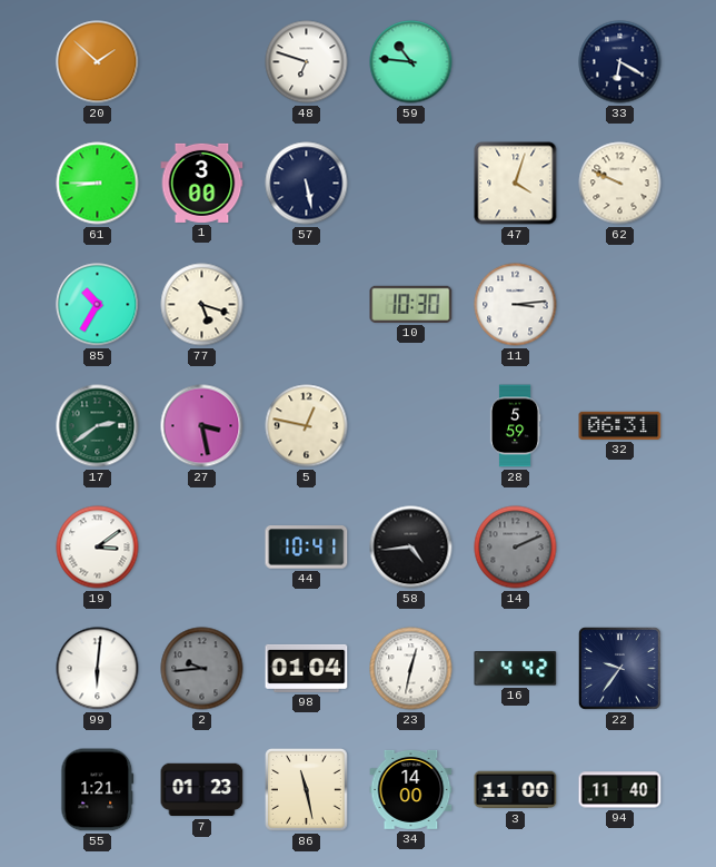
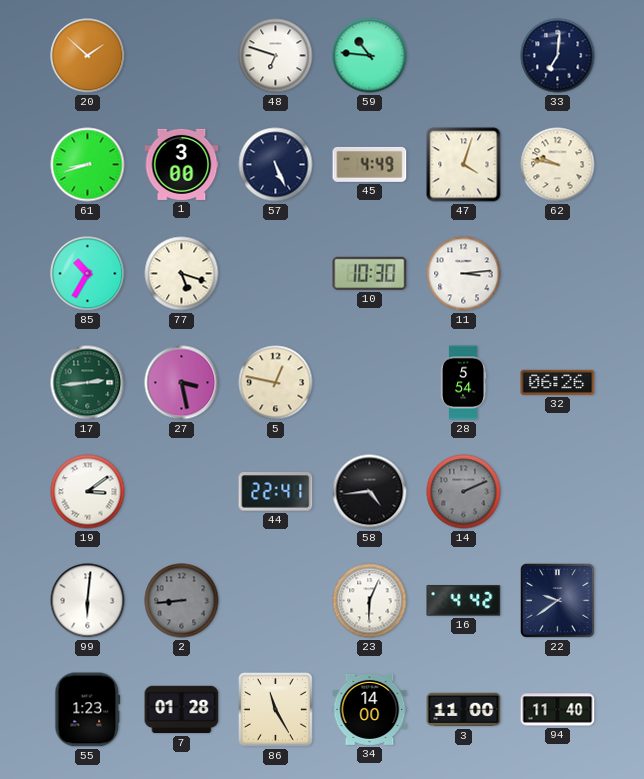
33: 6:20 -> 7:01
61: 8:45 -> 8:42
57: 5:28 -> 5:26
45: none -> 4:49
62: 9:49 -> 9:47
17: 2:39 -> 2:44
28: 5:59 -> 5:54
32: 06:31 -> 06:26
44: 10:41 -> 22:41
2: 9:44 -> 8:44
98: 01:04 -> none
23: 12:32 -> 6:04
22: 9:36 -> 9:39
55: 1:21 -> 1:23
7: 01:23 -> 01:28
86: 11:28 -> 11:25
